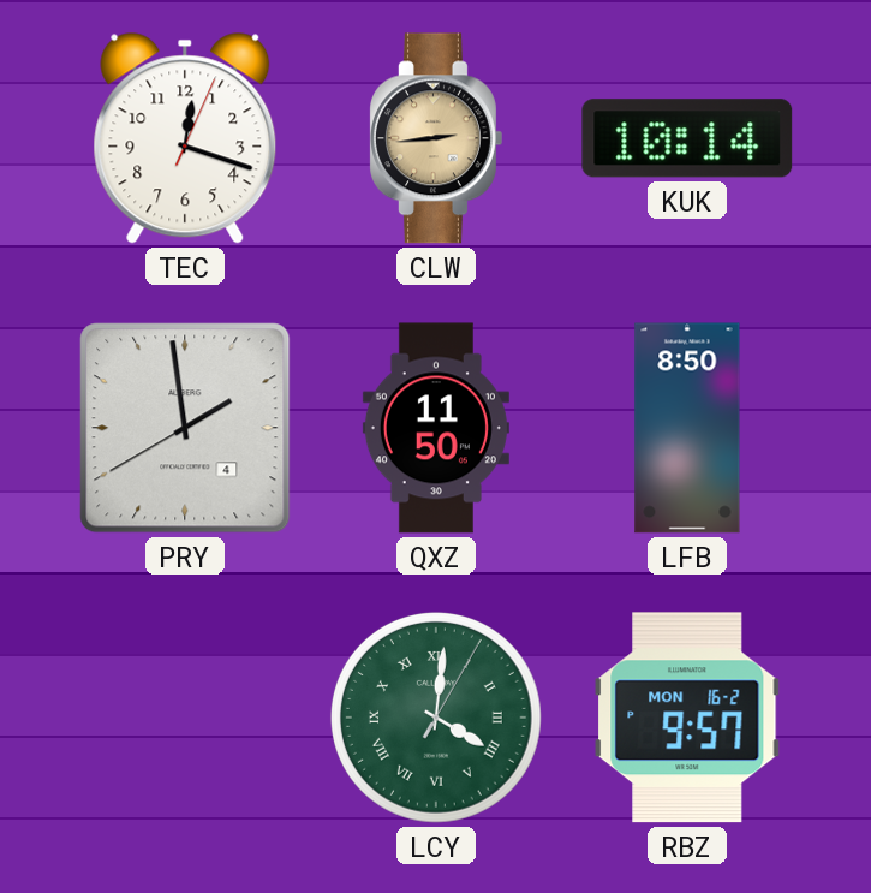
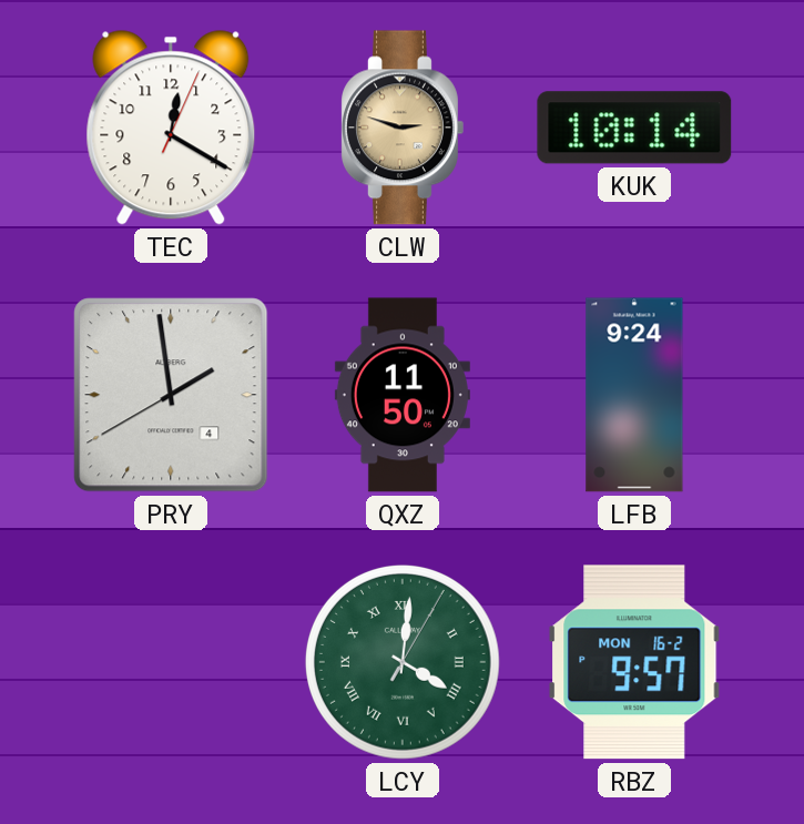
TEC: 12:18 -> 12:20
CLW: 2:44 -> 2:48
LFB: 8:50 -> 9:24
